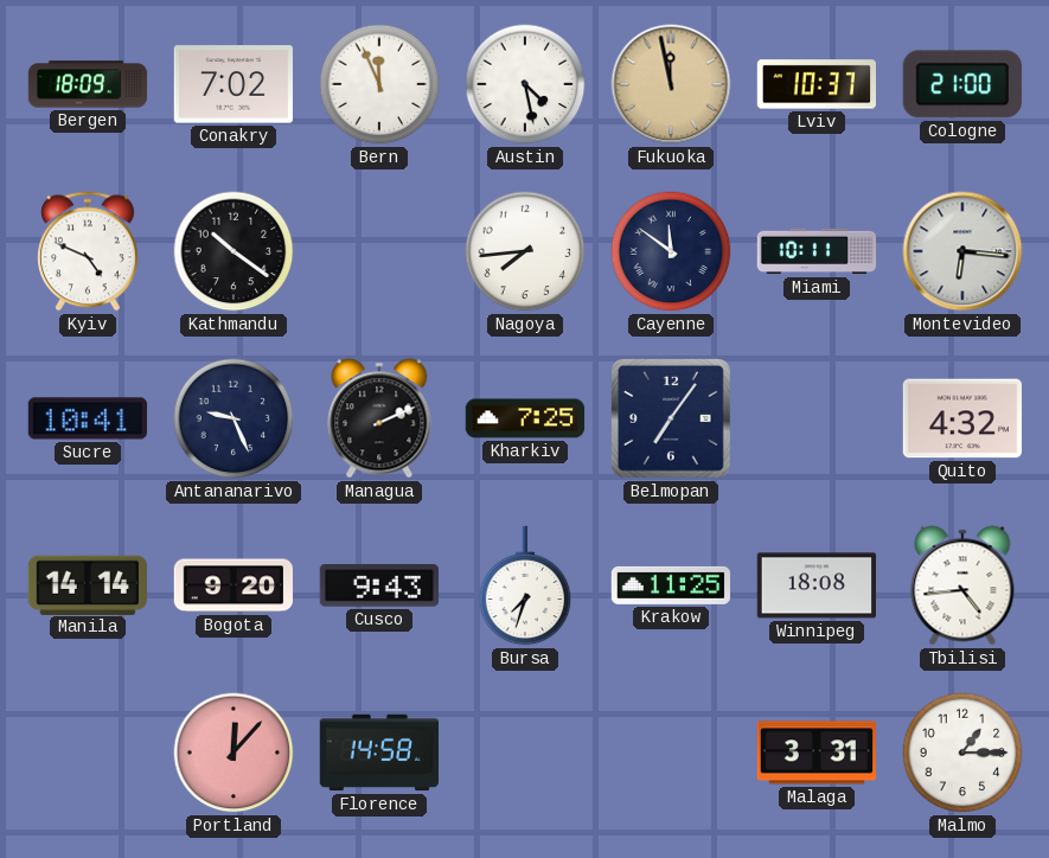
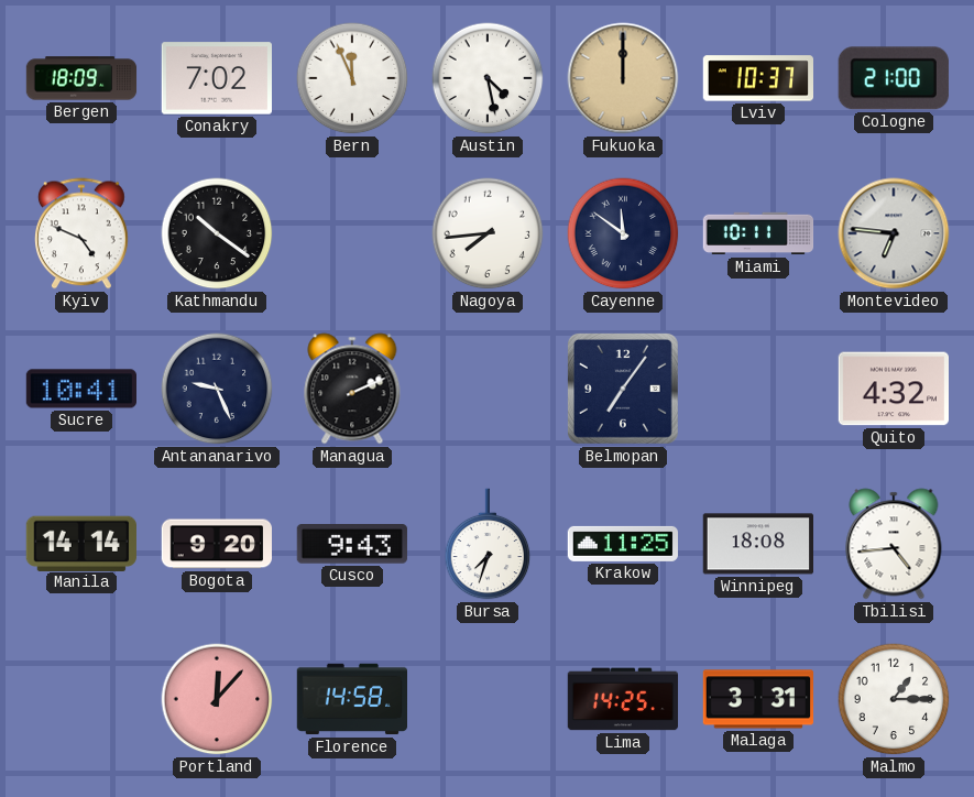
Fukuoka: 11:58 -> 12:00
Montevideo: 6:16 -> 6:46
Kharkiv: 7:25 -> none
Lima: none -> 14:25
